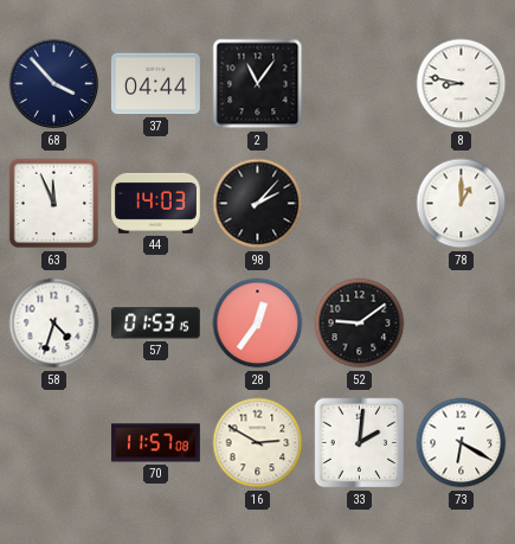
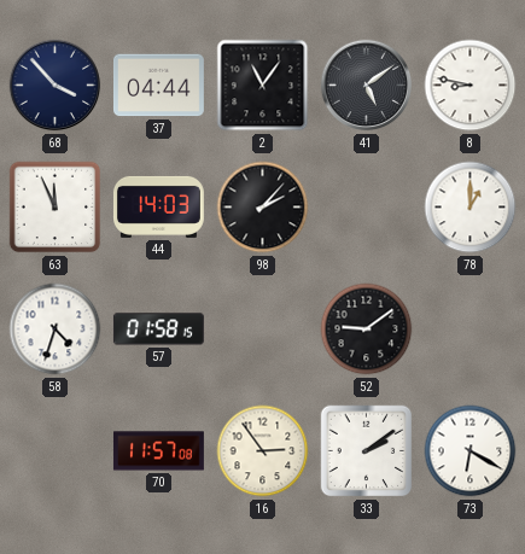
41: none -> 5:09
57: 01:53 -> 01:58
28: 12:36 -> none
16: 2:50 -> 2:54
33: 2:01 -> 2:09
